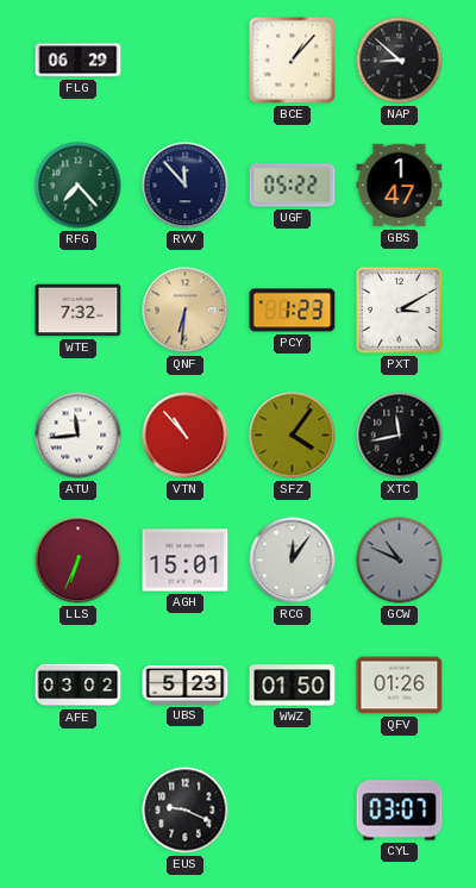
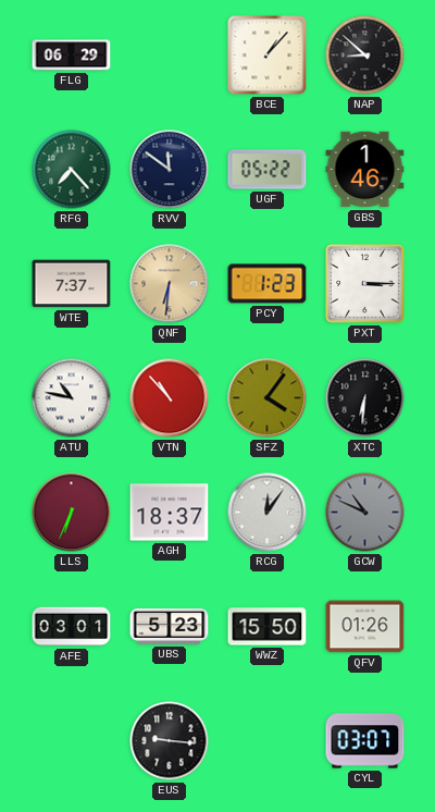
RVV: 11:53 -> 11:51
GBS: 1:47 -> 1:46
WTE: 7:32 -> 7:37
PXT: 3:10 -> 3:15
ATU: 11:44 -> 10:47
XTC: 11:43 -> 6:31
AGH: 15:01 -> 18:37
AFE: 03:02 -> 03:01
WWZ: 01:50 -> 15:50
EUS: 9:19 -> 9:16
